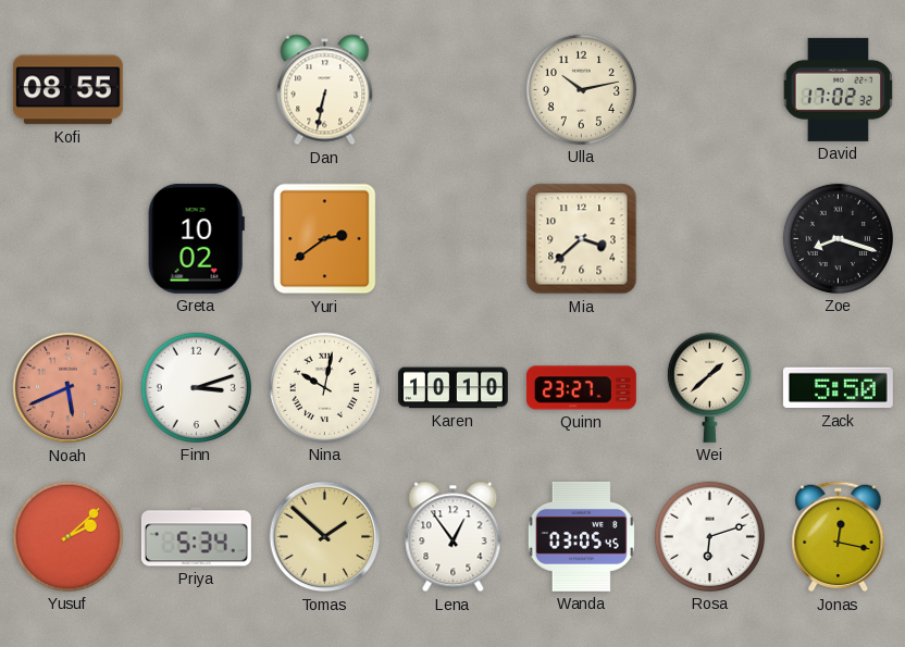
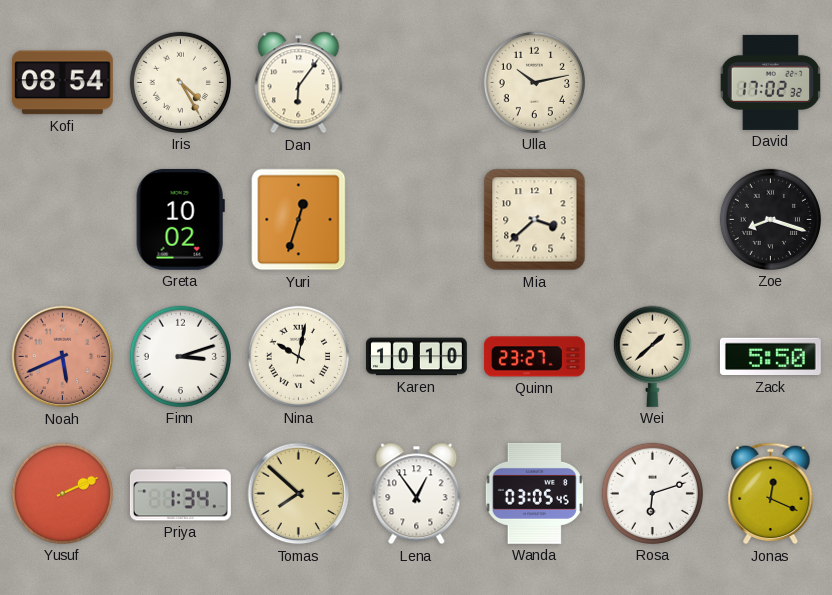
Kofi: 08:55 -> 08:54
Iris: none -> 4:25
Dan: 6:32 -> 6:06
Yuri: 2:39 -> 12:33
Yusuf: 2:08 -> 2:11
Priya: 5:34 -> 1:34
Tomas: 1:52 -> 7:52
Jonas: 12:17 -> 12:19
